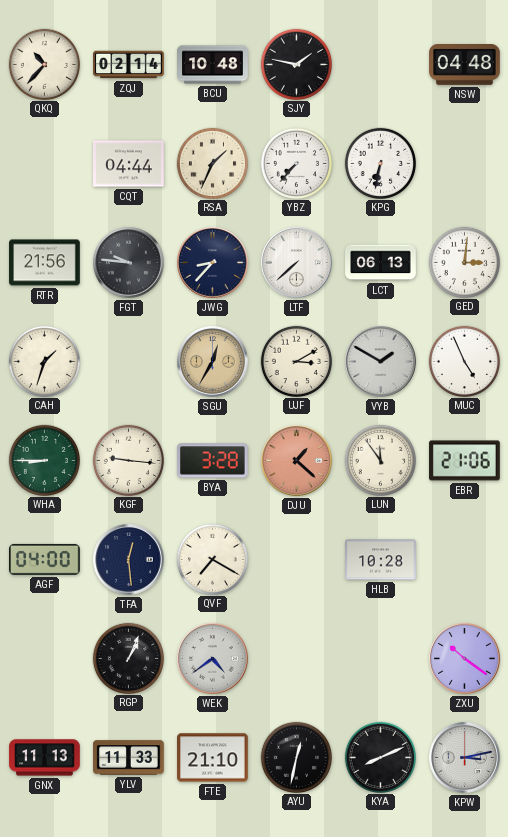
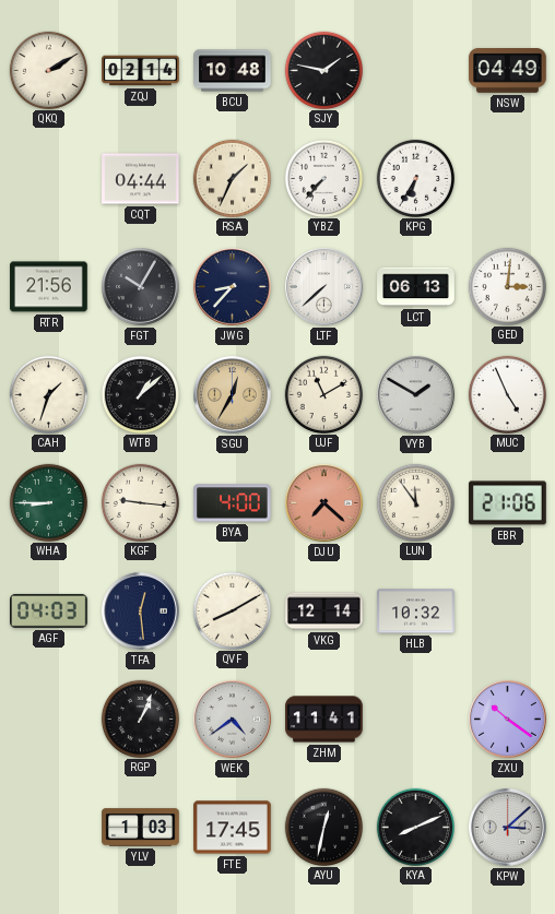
QKQ: 10:37 -> 2:10
NSW: 04:48 -> 04:49
KPG: 6:32 -> 6:35
FGT: 9:46 -> 10:05
WTB: none -> 1:08
UJF: 3:10 -> 11:10
BYA: 3:28 -> 4:00
DJU: 1:22 -> 7:22
AGF: 04:00 -> 04:03
QVF: 7:20 -> 8:10
VKG: none -> 12:14
HLB: 10:28 -> 10:32
ZHM: none -> 11:41
GNX: 11:13 -> none
YLV: 11:33 -> 1:03
FTE: 21:10 -> 17:45
KPW: 3:13 -> 3:08
